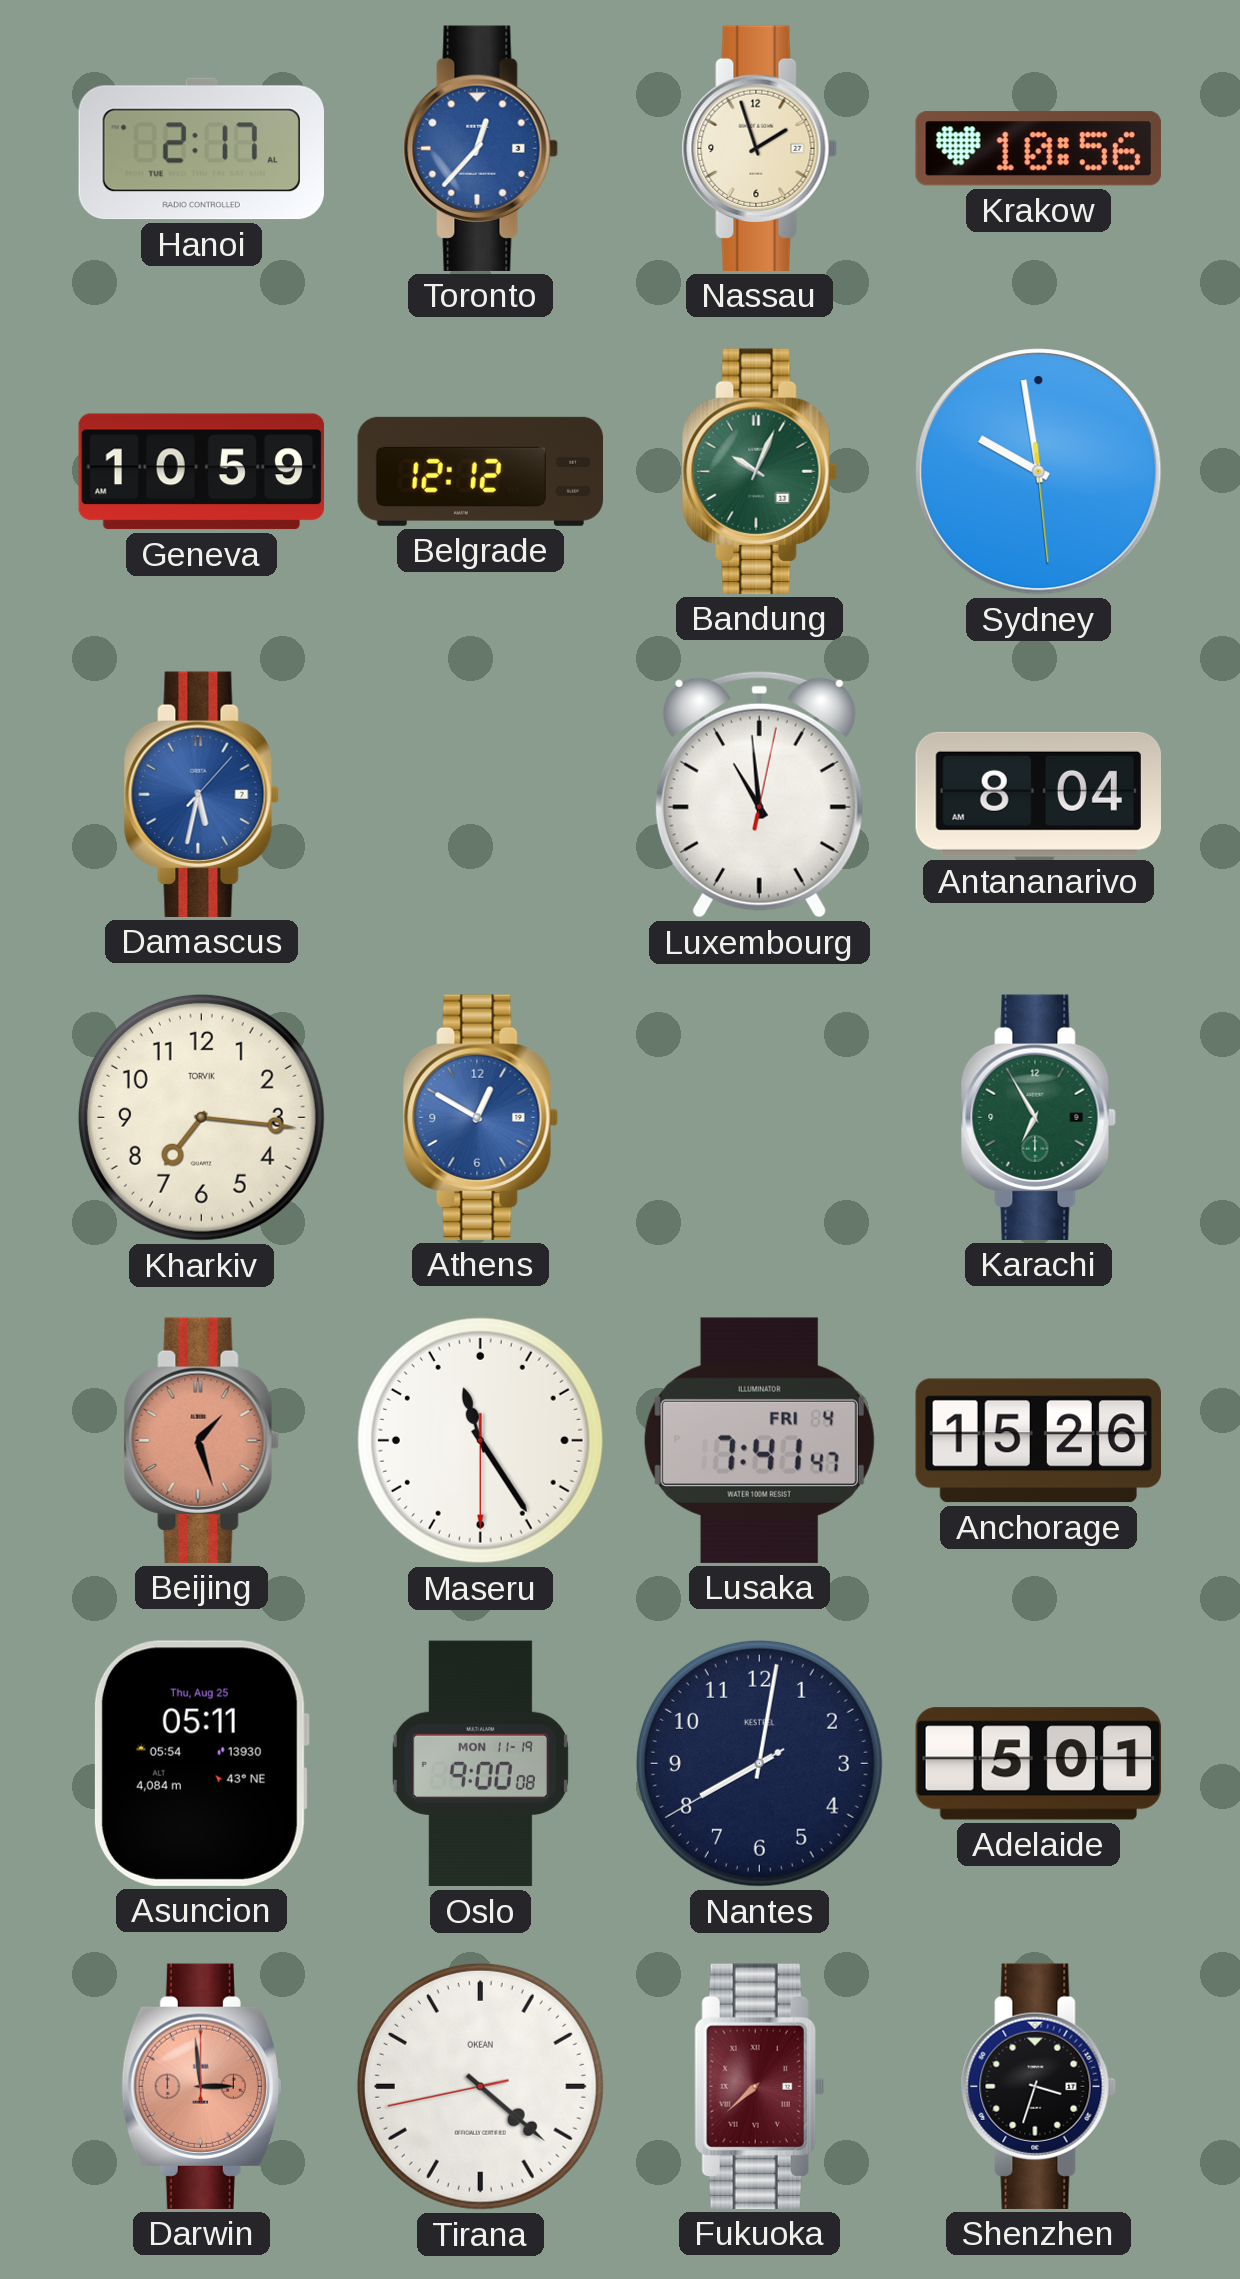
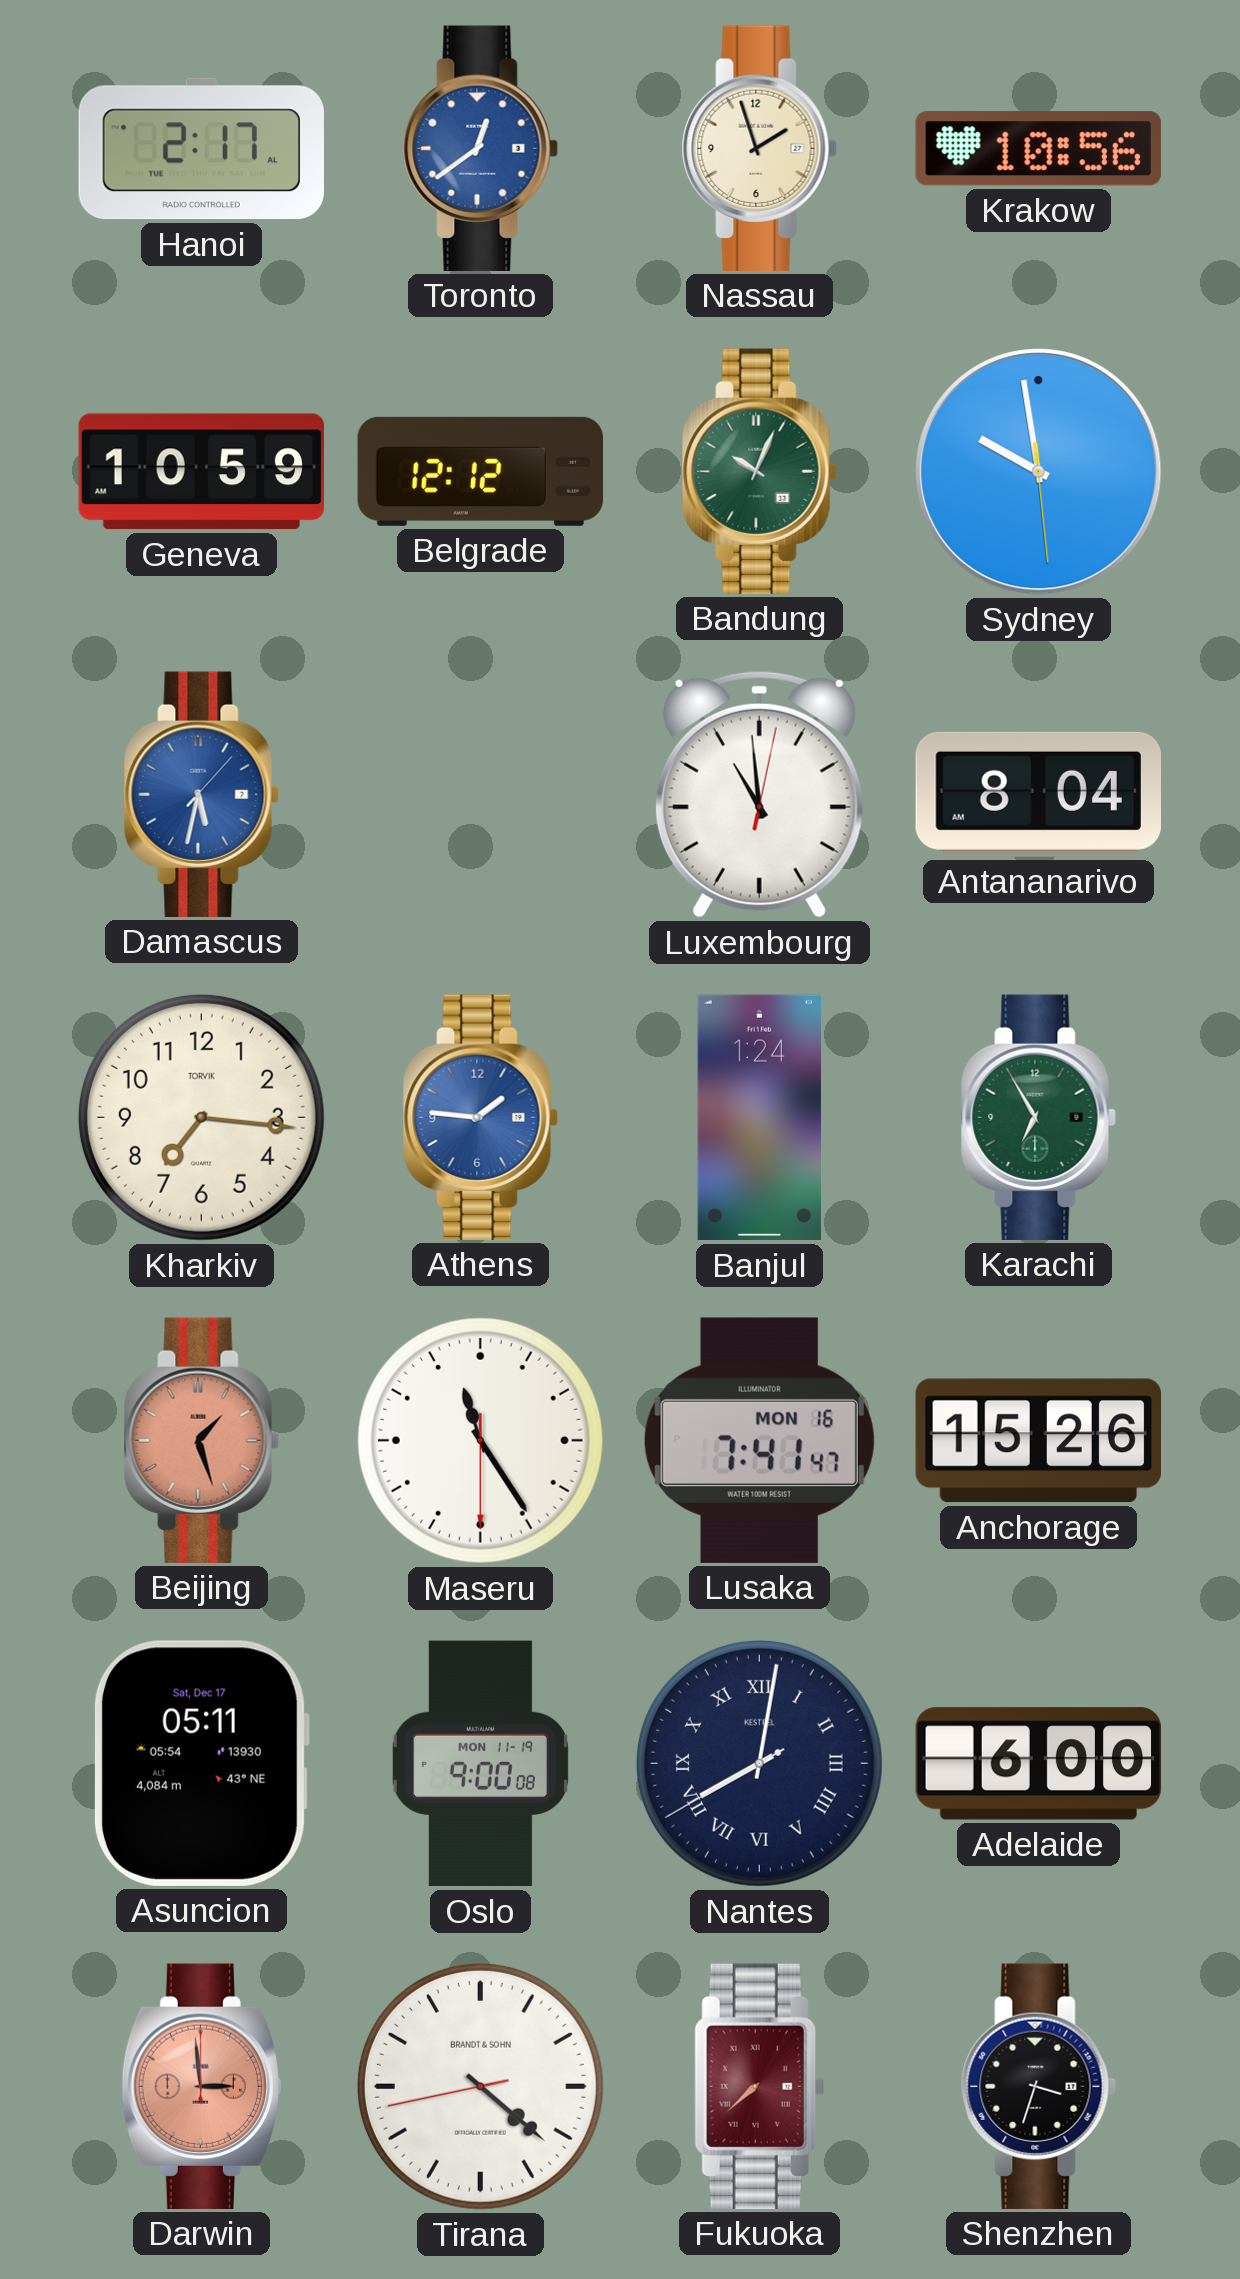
Toronto: 12:37 -> 12:39
Athens: 12:50 -> 1:46
Banjul: none -> 1:24
Lusaka date: FRI 4 -> MON 16
Asuncion date: Thu, Aug 25 -> Sat, Dec 17
Nantes numerals: Arabic -> Roman
Adelaide: 5:01 -> 6:00
Tirana brand: OKEAN -> BRANDT & SOHN
